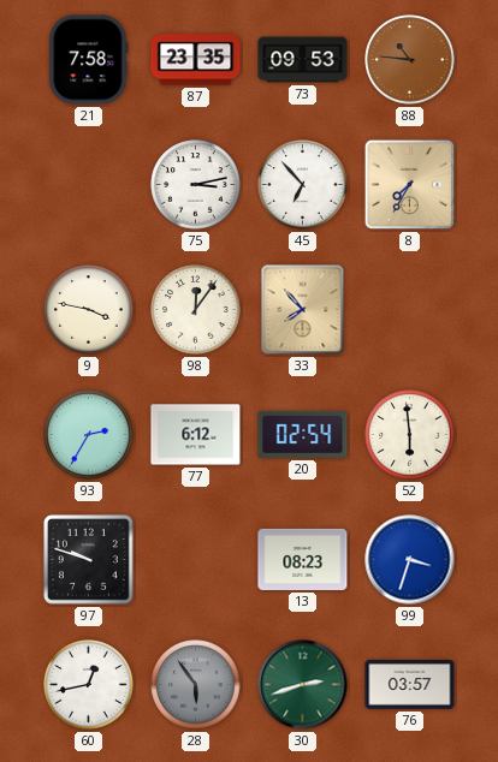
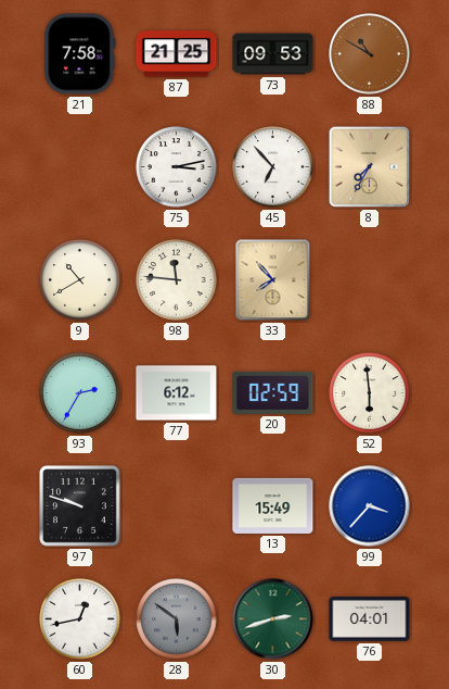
87: 23:35 -> 21:25
88: 10:46 -> 10:50
9: 3:47 -> 10:40
98: 12:06 -> 11:46
20: 02:54 -> 02:59
13: 08:23 -> 15:49
99: 3:33 -> 3:37
28: 5:54 -> 5:51
76: 03:57 -> 04:01
